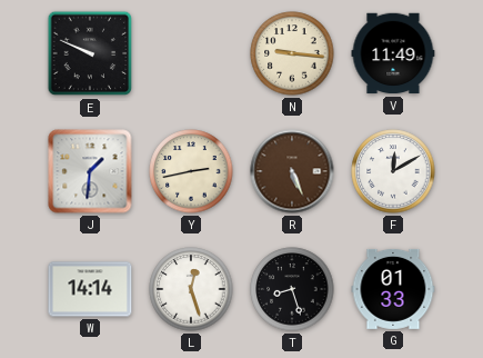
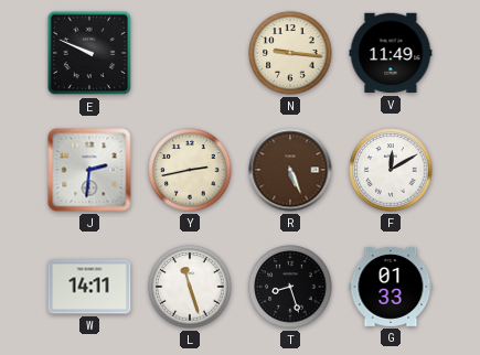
J: 1:31 -> 2:31
W: 14:14 -> 14:11
L: 12:27 -> 11:27
